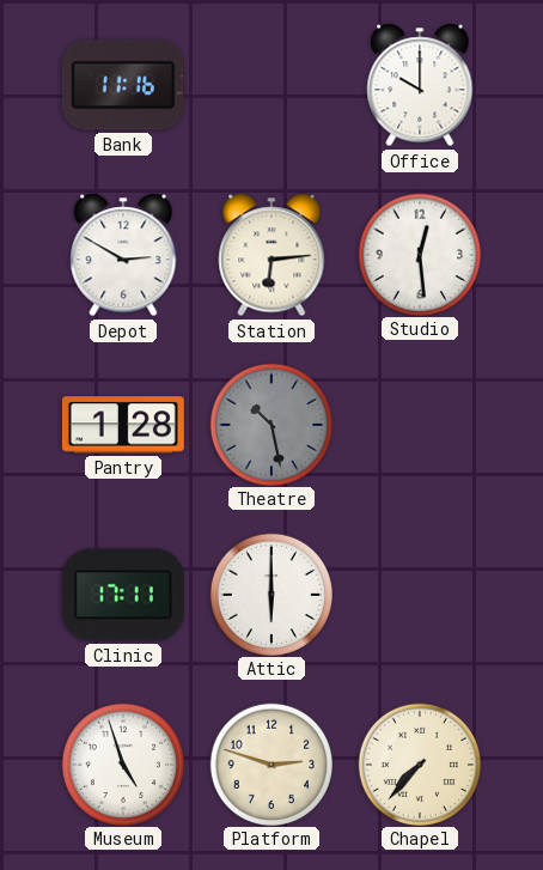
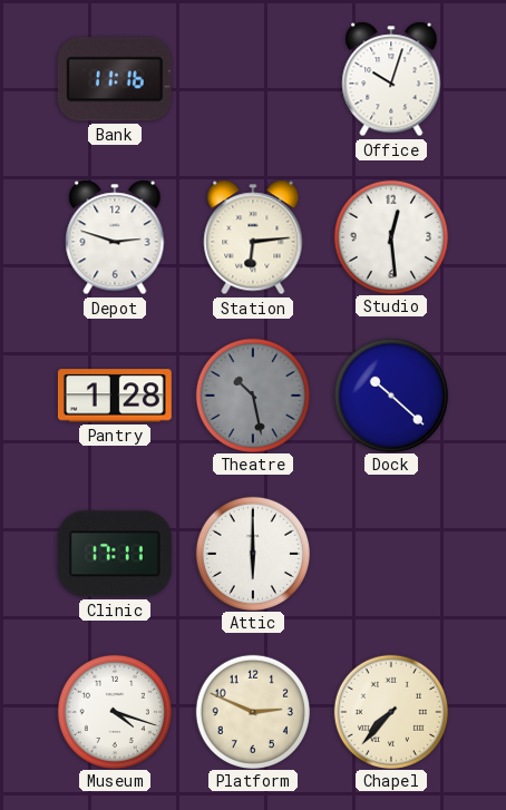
Office: 10:00 -> 10:03
Depot: 2:50 -> 2:48
Dock: none -> 10:22
Museum: 4:57 -> 4:18
Platform: 2:48 -> 2:49
